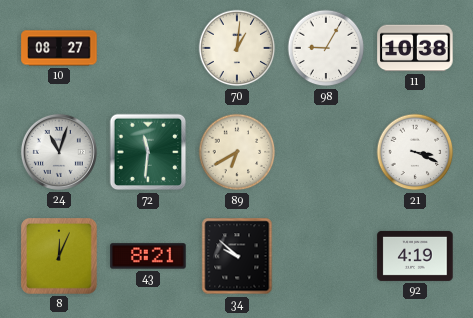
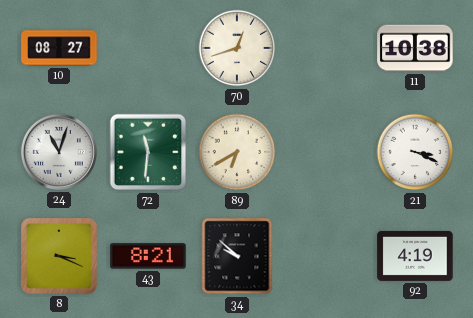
70: 1:01 -> 12:42
98: 9:05 -> none
8: 12:04 -> 3:19
